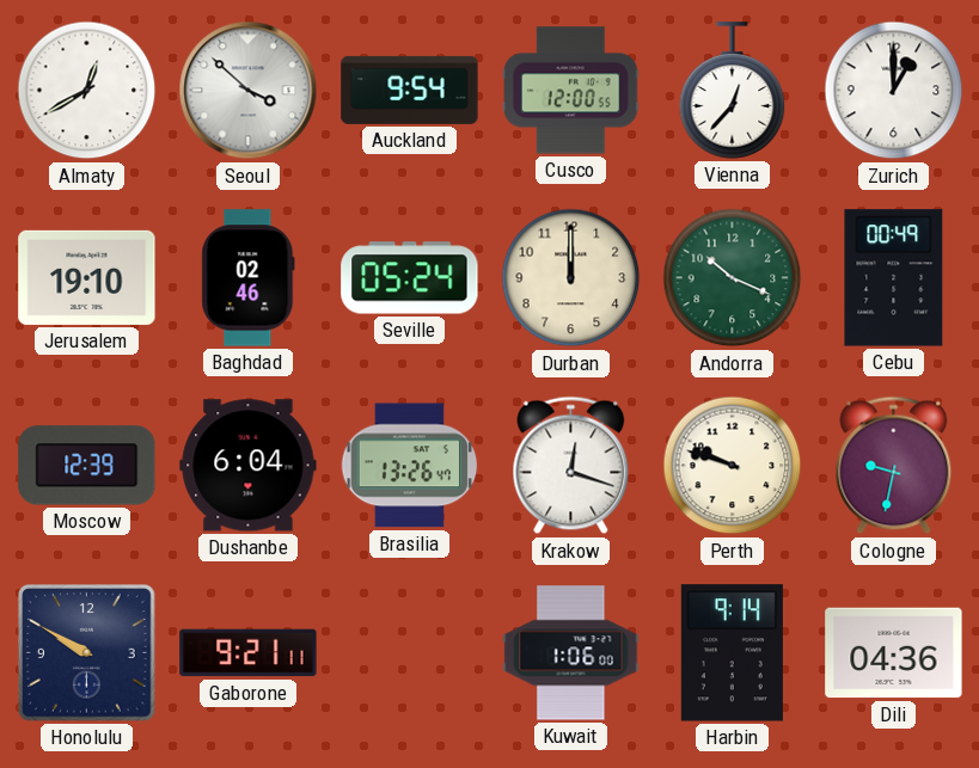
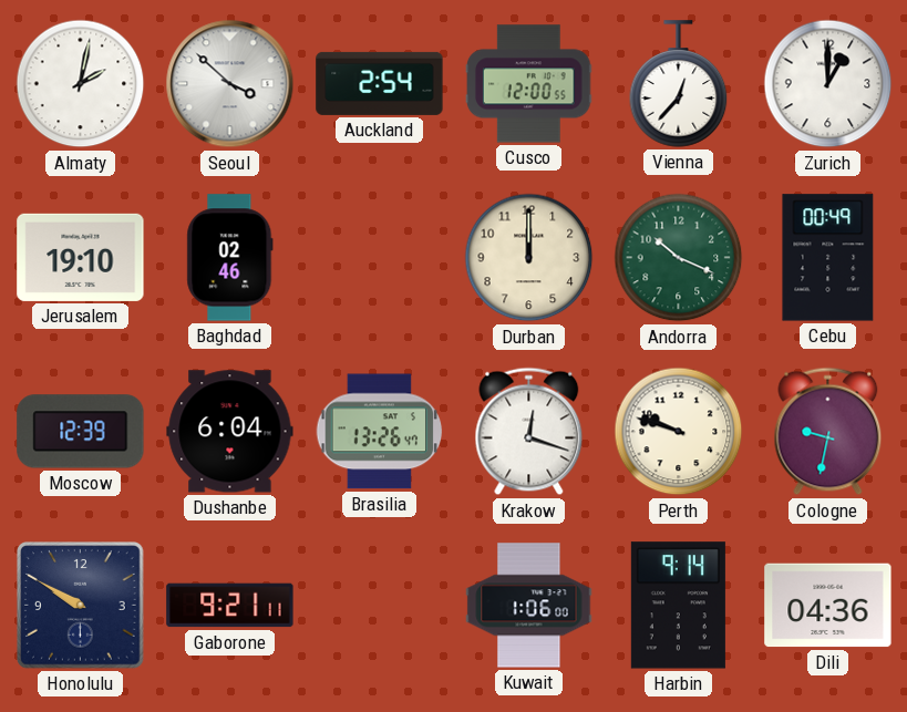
Almaty: 12:40 -> 2:02
Auckland: 9:54 -> 2:54
Seville: 05:24 -> none
